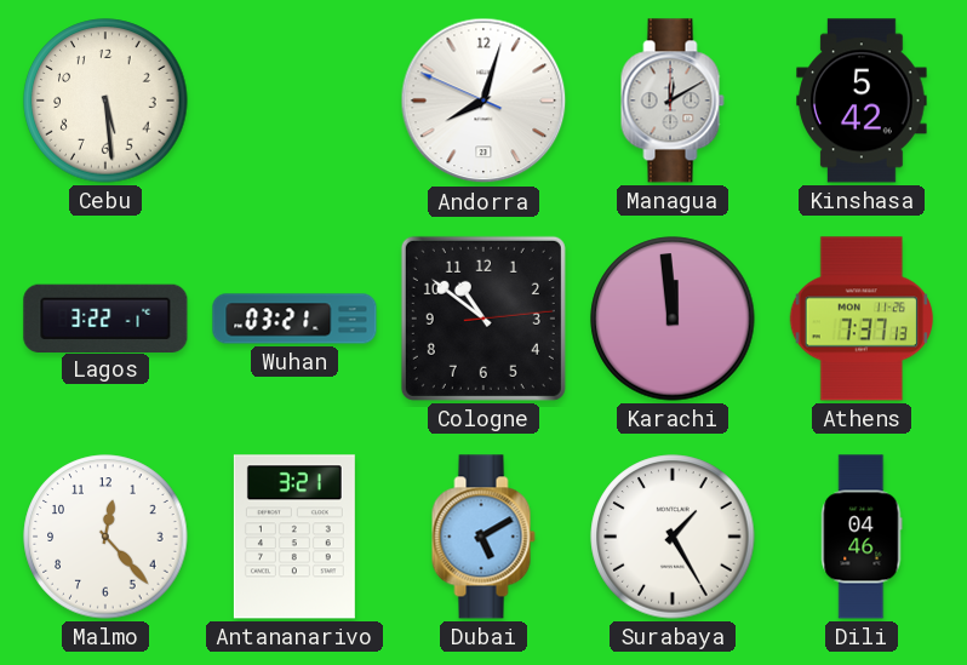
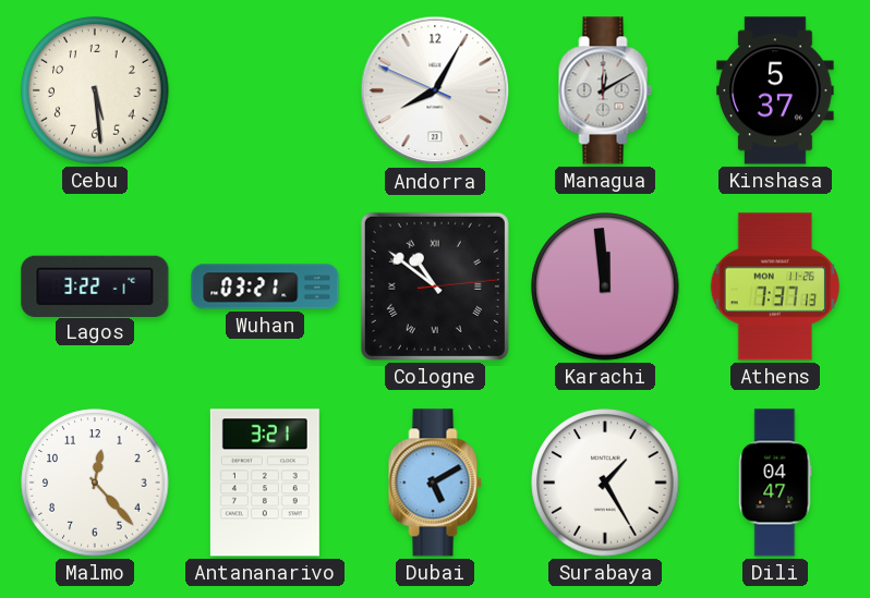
Andorra: 8:02 -> 8:04
Kinshasa: 5:42 -> 5:37
Cologne numerals: Arabic -> Roman
Dili: 04:46 -> 04:47
